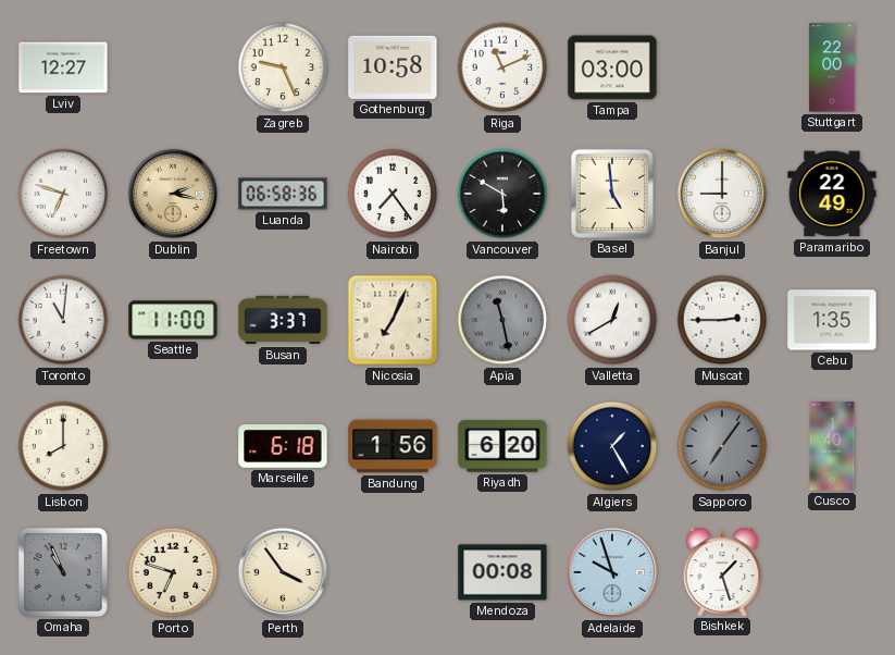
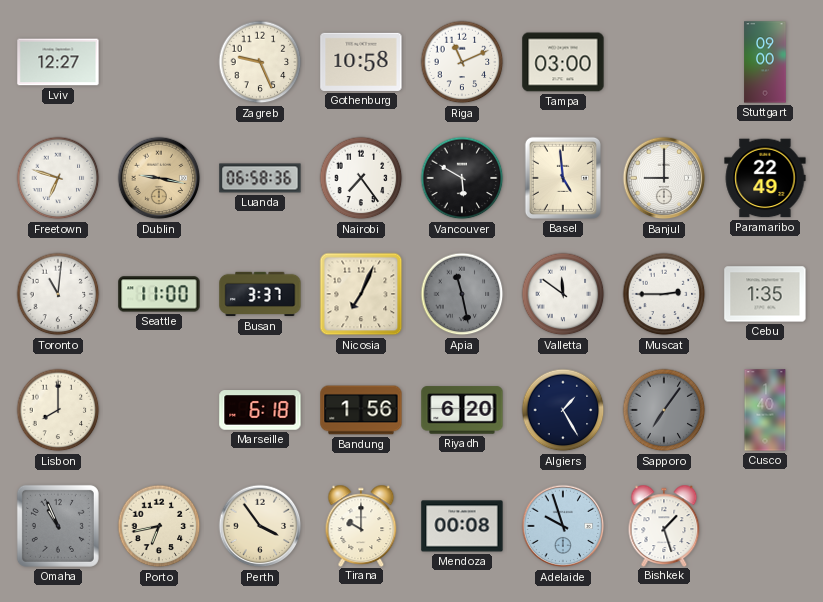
Stuttgart: 22:00 -> 09:00
Dublin: 2:17 -> 9:17
Valletta: 12:40 -> 11:51
Porto: 6:48 -> 6:43
Tirana: none -> 10:00
